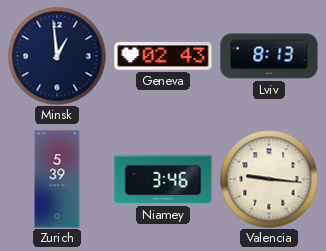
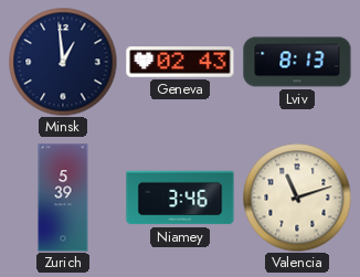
Valencia: 9:16 -> 11:12
